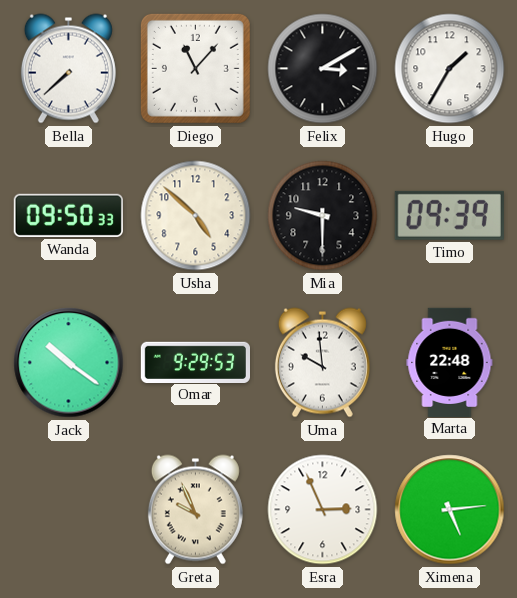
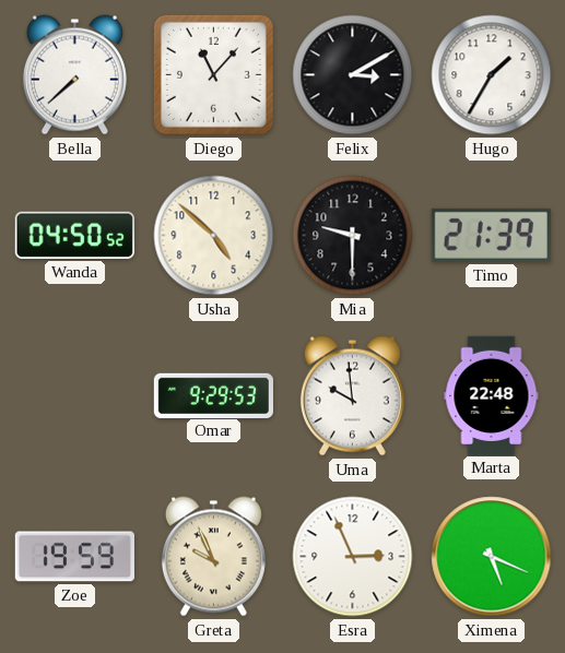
Wanda: 09:50 -> 04:50
Timo: 09:39 -> 21:39
Jack: 10:21 -> none
Zoe: none -> 19:59
Ximena: 5:14 -> 5:19
